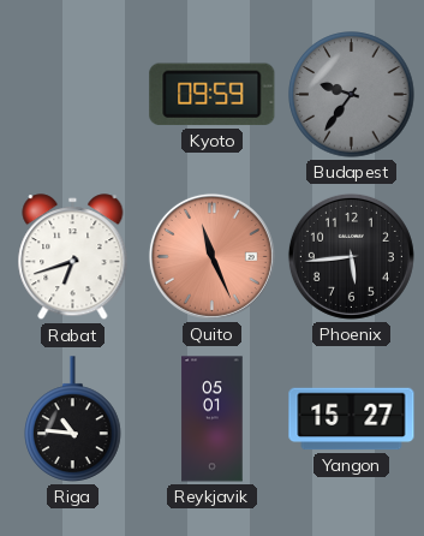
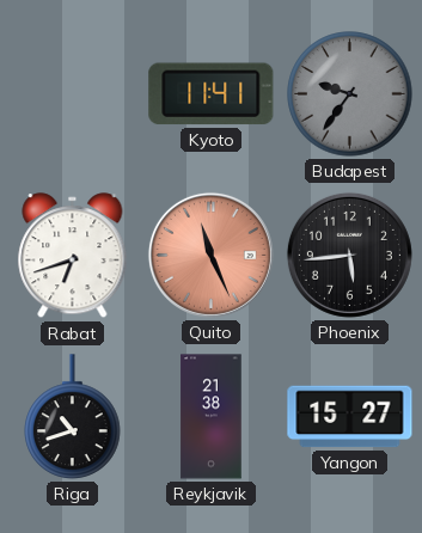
Kyoto: 09:59 -> 11:41
Riga: 10:46 -> 10:42
Reykjavik: 05:01 -> 21:38
